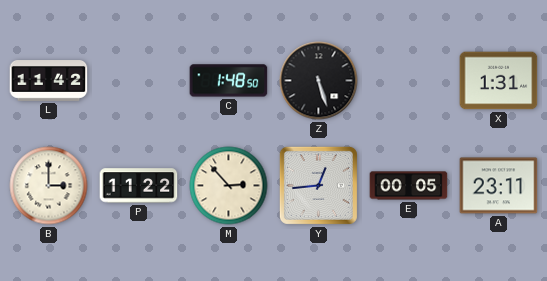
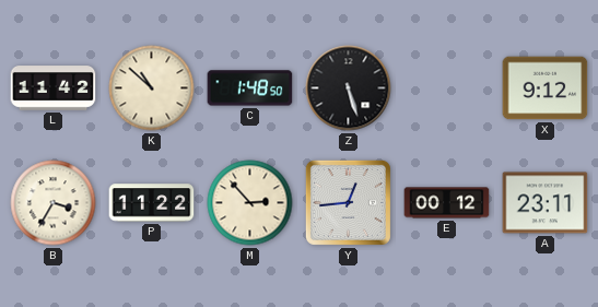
K: none -> 10:52
X: 1:31 -> 9:12
B: 3:00 -> 3:35
E: 00:05 -> 00:12
